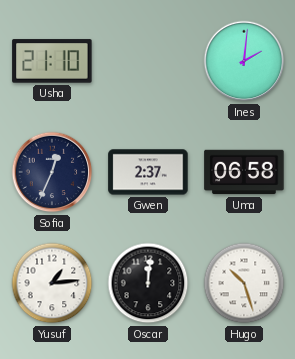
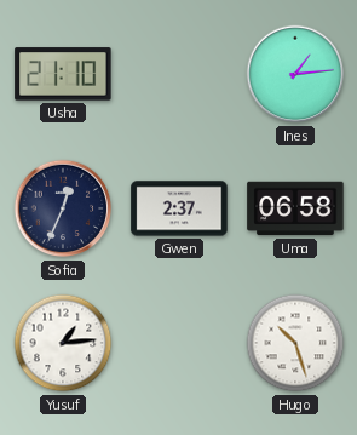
Ines: 2:01 -> 1:14
Oscar: 12:01 -> none
